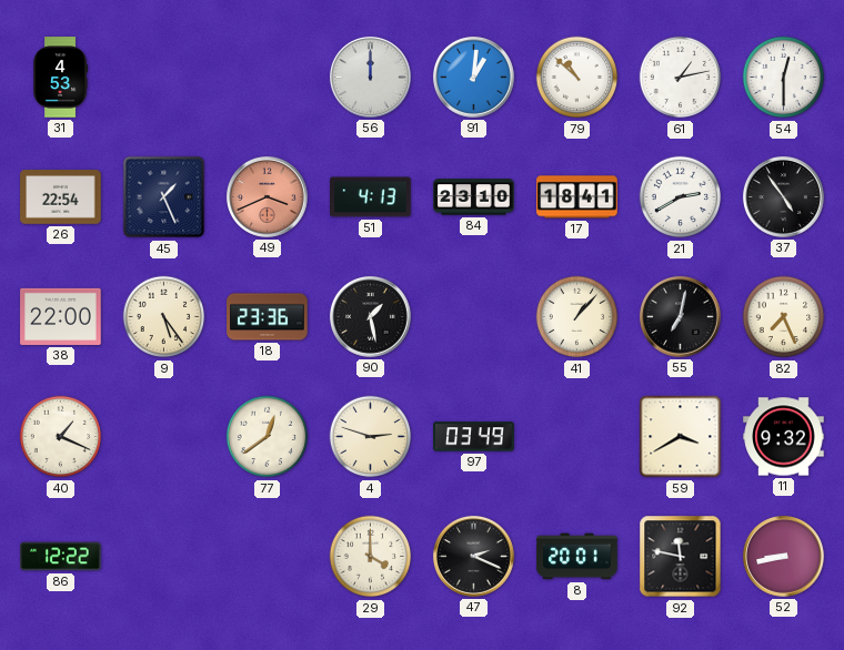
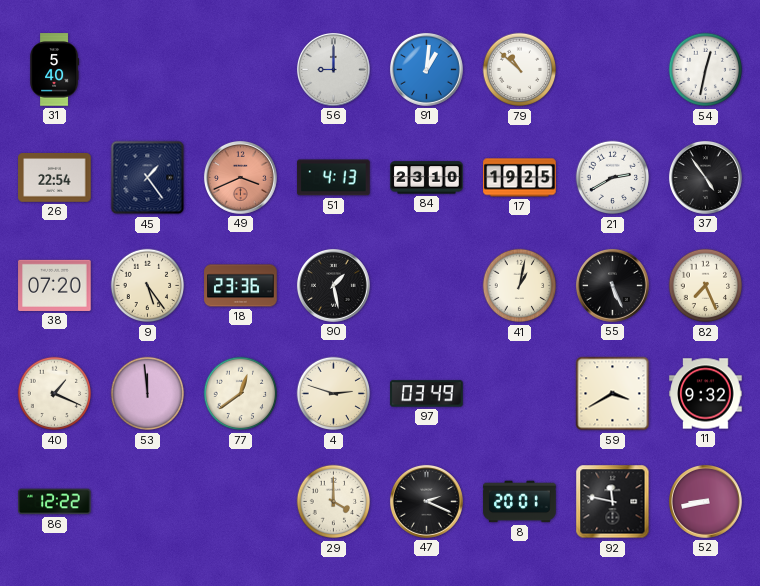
31: 4:53 -> 5:40
56: 12:00 -> 9:00
61: 1:13 -> none
54: 12:30 -> 12:32
45: 1:26 -> 1:24
17: 18:41 -> 19:25
38: 22:00 -> 07:20
41: 1:07 -> 1:02
55: 7:02 -> 5:26
53: none -> 11:59
